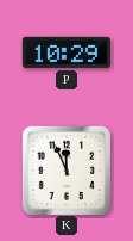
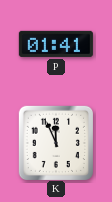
P: 10:29 -> 01:41
